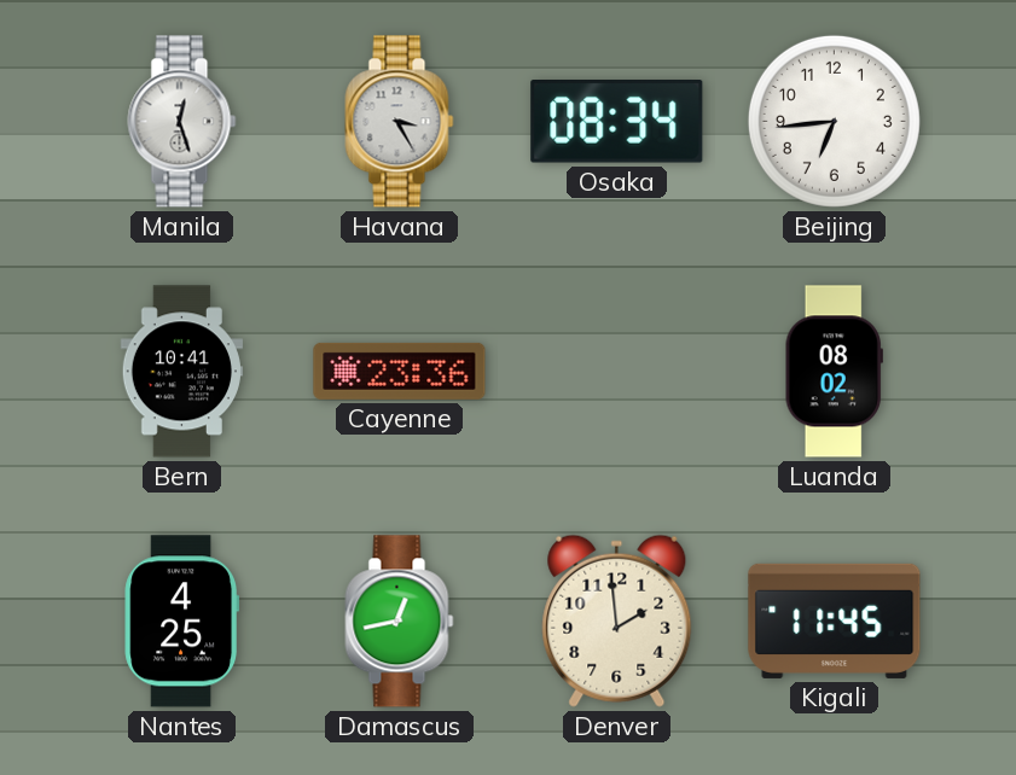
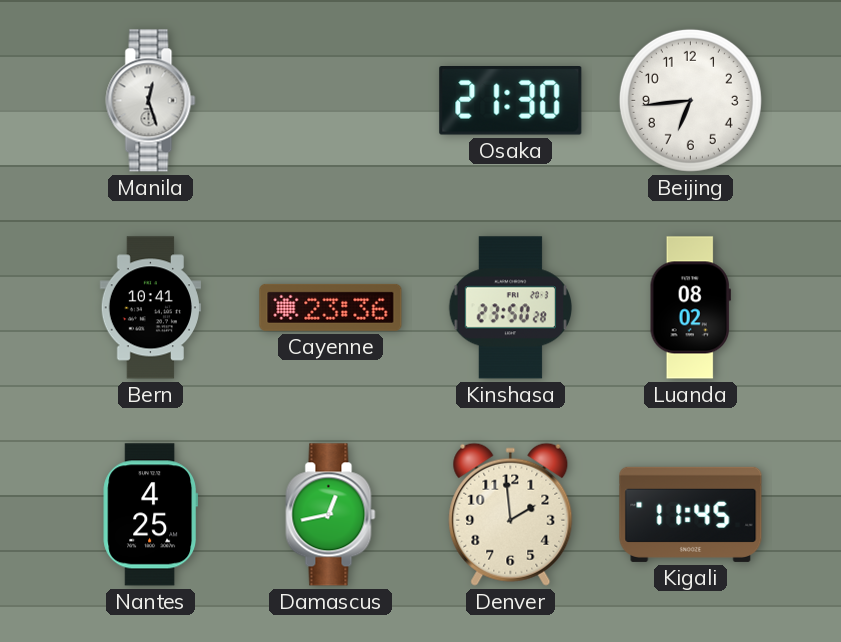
Havana: 3:25 -> none
Osaka: 08:34 -> 21:30
Kinshasa: none -> 23:50
